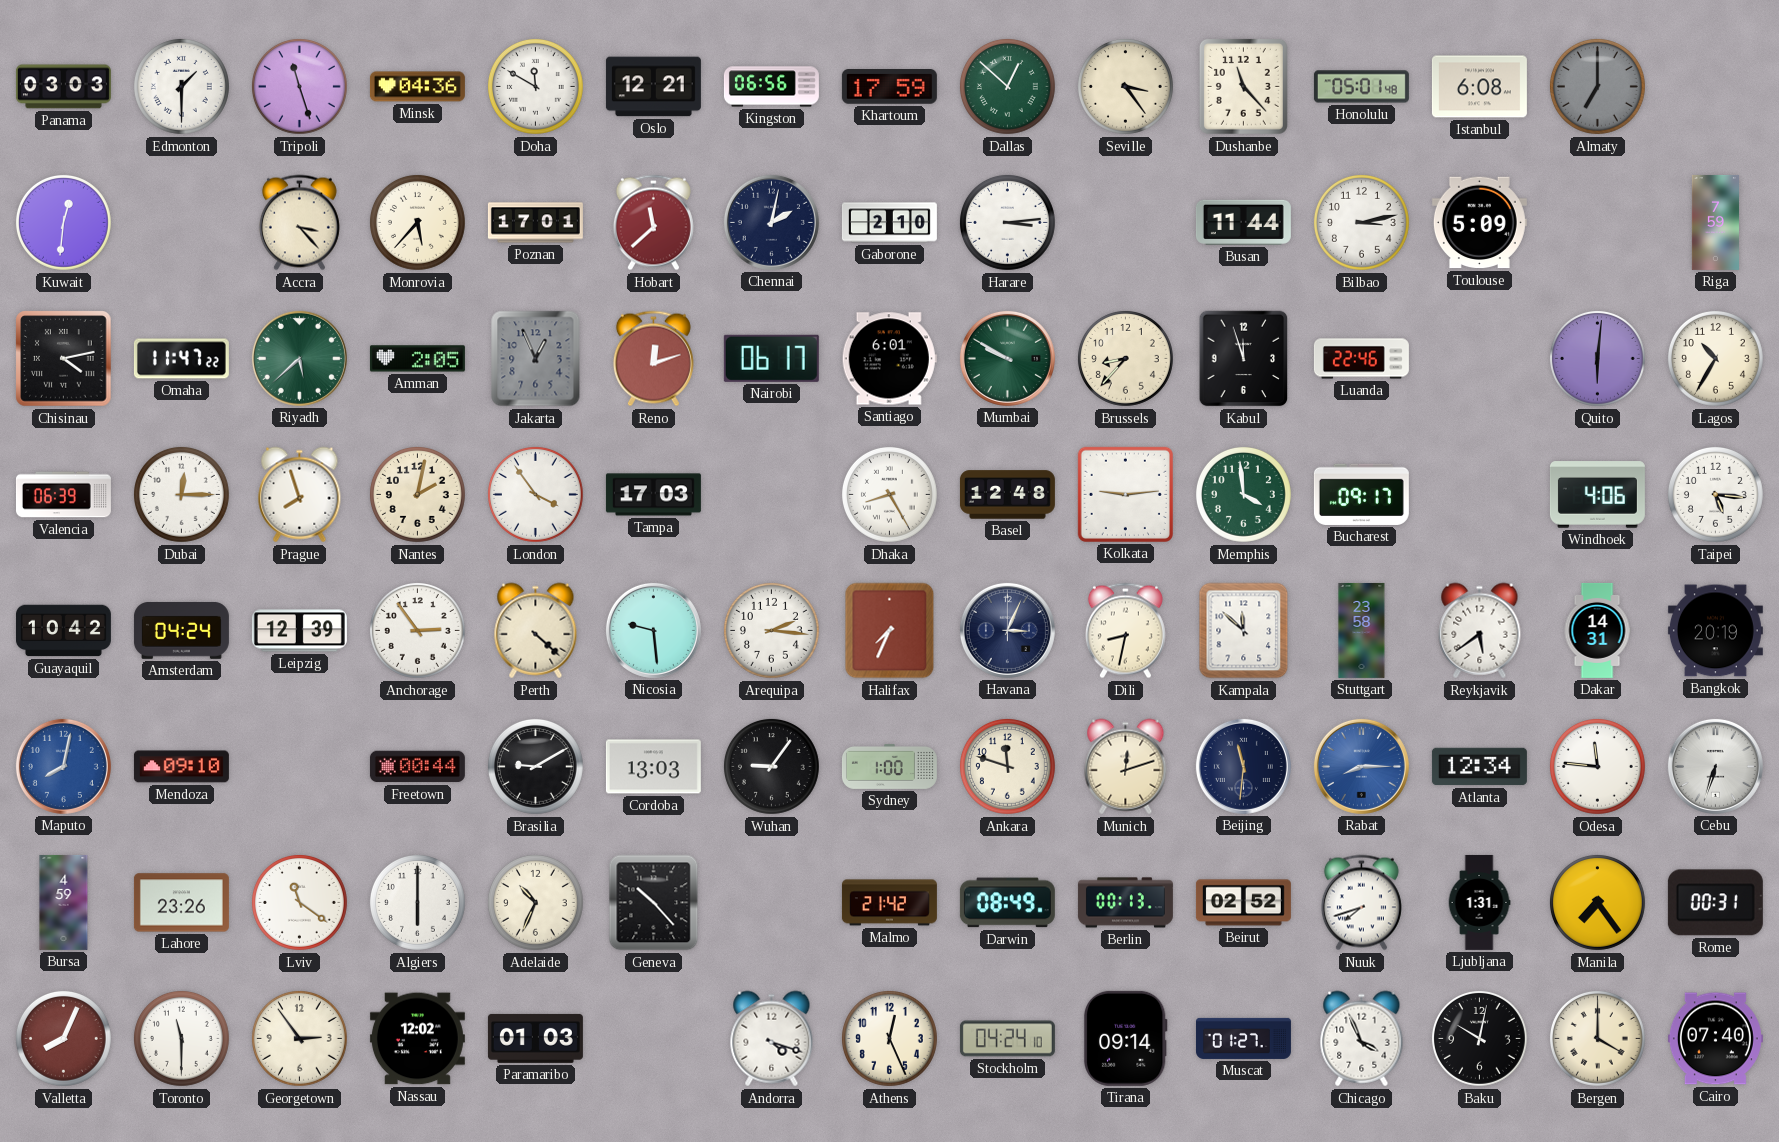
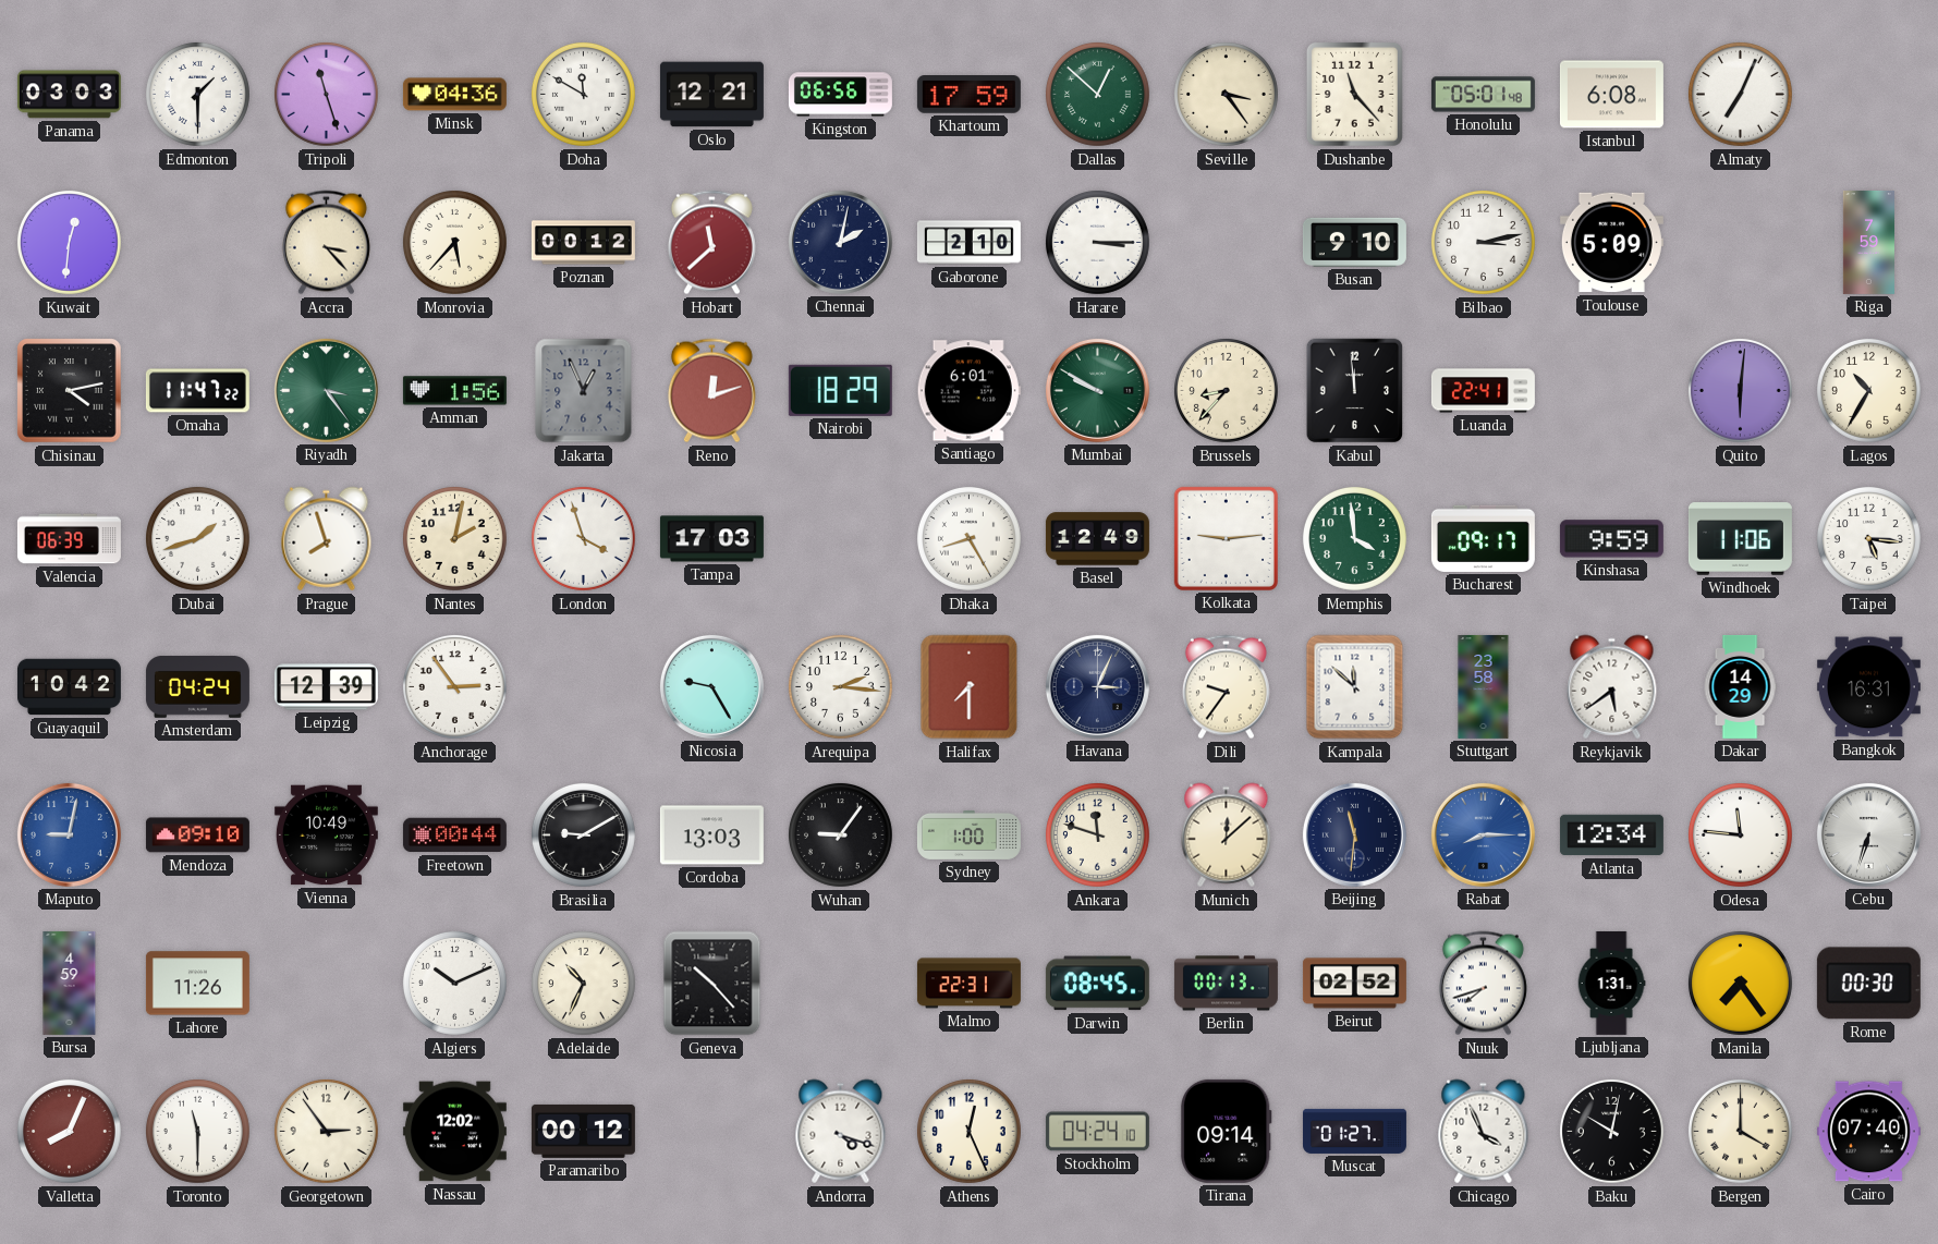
Almaty: 7:00 -> 7:04
Almaty dial: grey -> white
Poznan: 17:01 -> 00:12
Harare: 3:14 -> 3:15
Busan: 11:44 -> 9:10
Riyadh: 5:38 -> 3:24
Amman: 2:05 -> 1:56
Nairobi: 06:17 -> 18:29
Kabul: 11:57 -> 11:59
Luanda: 22:46 -> 22:41
Dubai: 12:15 -> 1:42
London: 3:54 -> 3:57
Basel: 12:48 -> 12:49
Kinshasa: none -> 9:59
Windhoek: 4:06 -> 11:06
Perth: 4:22 -> none
Nicosia: 9:29 -> 9:25
Halifax: 7:34 -> 7:30
Dili: 8:32 -> 9:36
Dakar: 14:31 -> 14:29
Bangkok: 20:19 -> 16:31
Maputo: 8:02 -> 9:02
Vienna: none -> 10:49
Munich: 12:12 -> 12:08
Lahore: 23:26 -> 11:26
Lviv: 11:21 -> none
Algiers: 6:00 -> 10:11
Malmo: 21:42 -> 22:31
Darwin: 08:49 -> 08:45
Rome: 00:31 -> 00:30
Paramaribo: 01:03 -> 00:12
